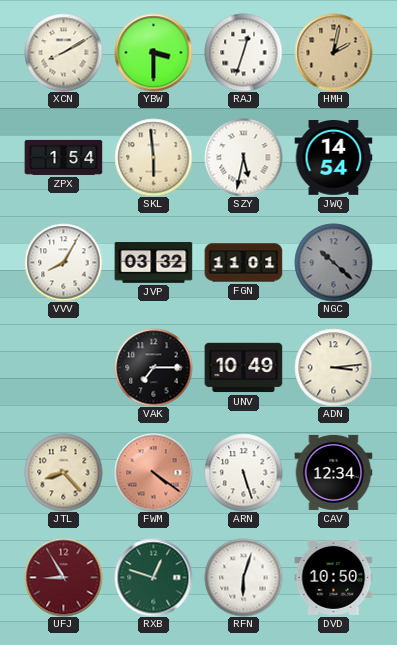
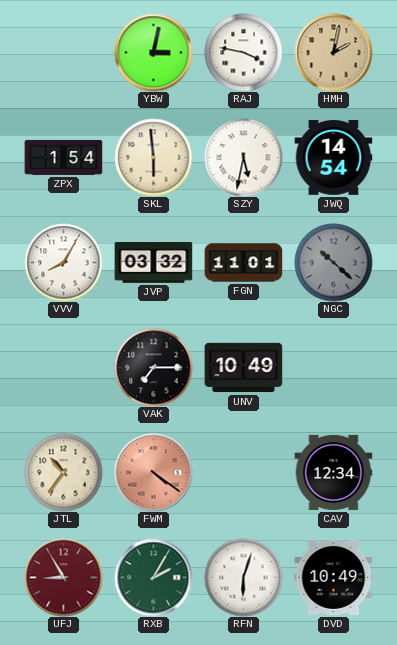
XCN: 8:10 -> none
YBW: 3:30 -> 3:02
RAJ: 12:33 -> 3:47
ADN: 3:14 -> none
JTL: 8:23 -> 10:36
ARN: 5:27 -> none
RXB: 12:48 -> 2:05
DVD: 10:50 -> 10:49
